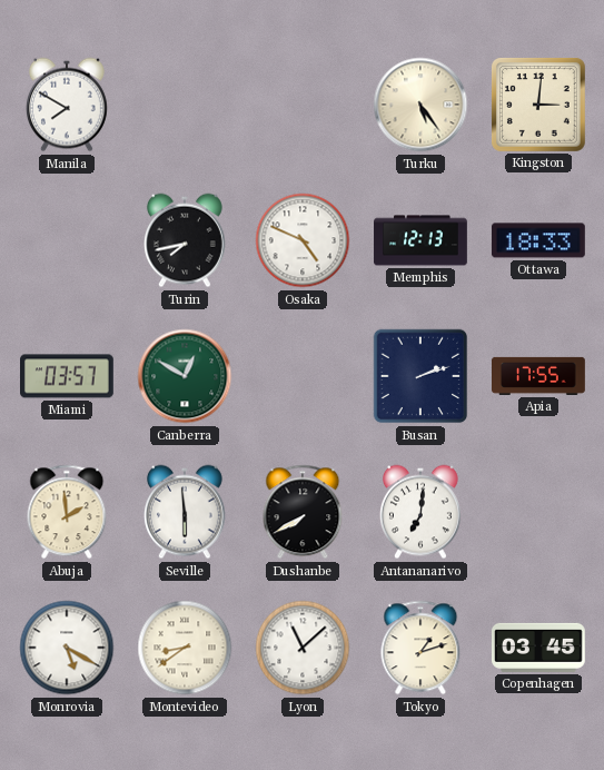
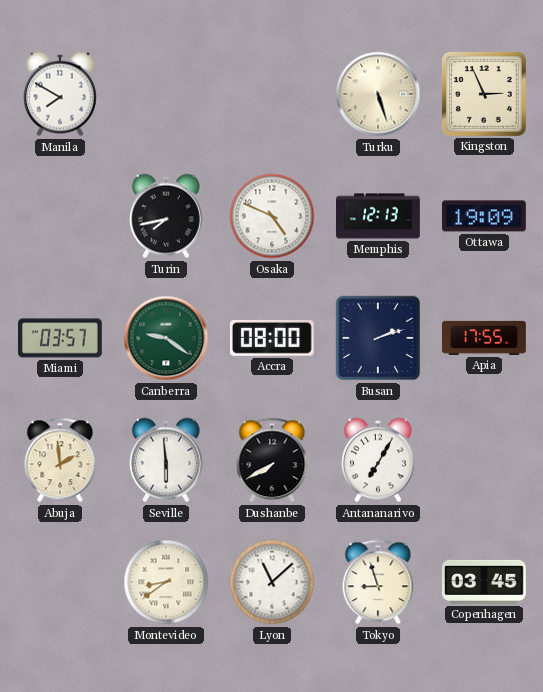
Turku: 5:24 -> 5:27
Kingston: 3:01 -> 2:56
Ottawa: 18:33 -> 19:09
Canberra: 12:50 -> 9:21
Accra: none -> 08:00
Antananarivo: 7:01 -> 7:05
Monrovia: 5:20 -> none
Tokyo: 1:12 -> 8:57
